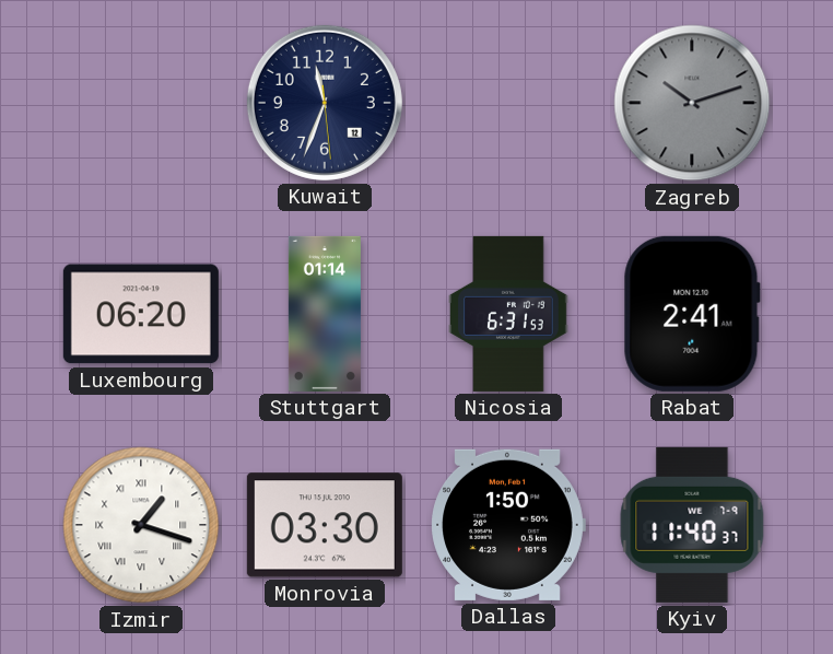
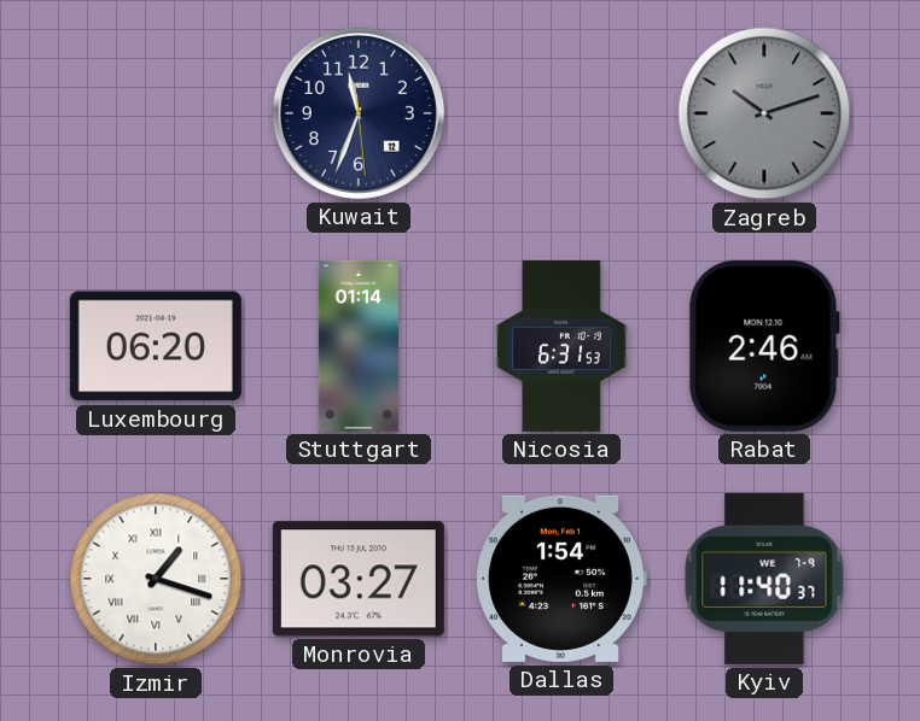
Rabat: 2:41 -> 2:46
Monrovia: 03:30 -> 03:27
Dallas: 1:50 -> 1:54
